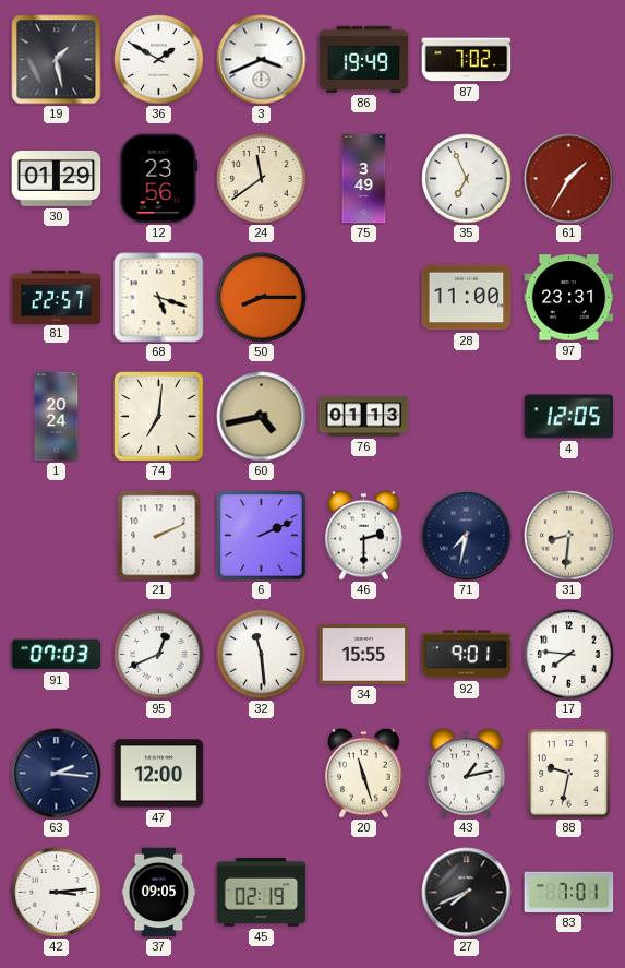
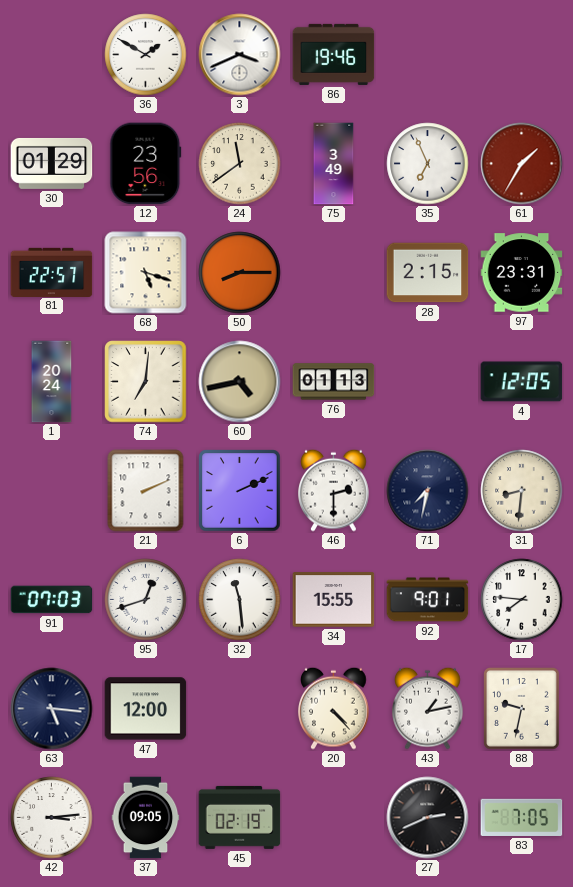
19: 1:28 -> none
86: 19:49 -> 19:46
87: 7:02 -> none
28: 11:00 -> 2:15
95: 12:41 -> 12:42
63: 2:16 -> 5:16
20: 11:27 -> 4:23
27: 7:41 -> 2:41
83: 7:01 -> 7:05
